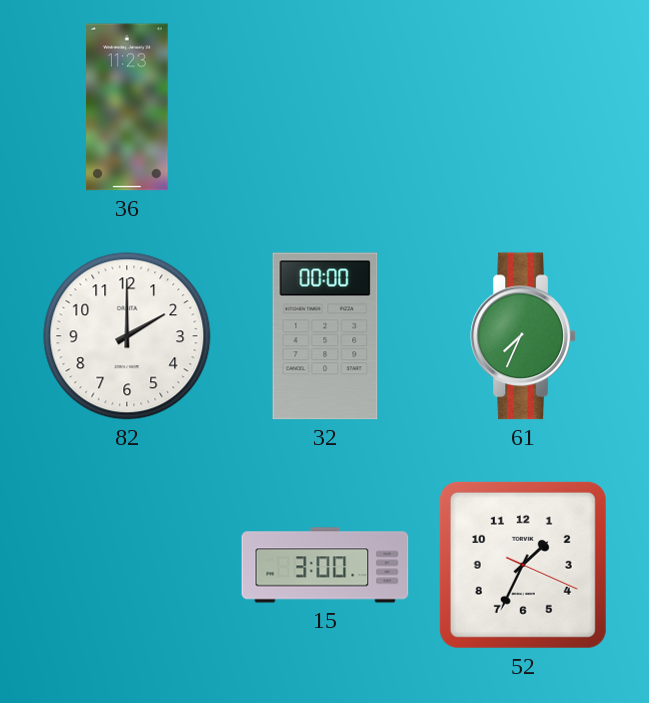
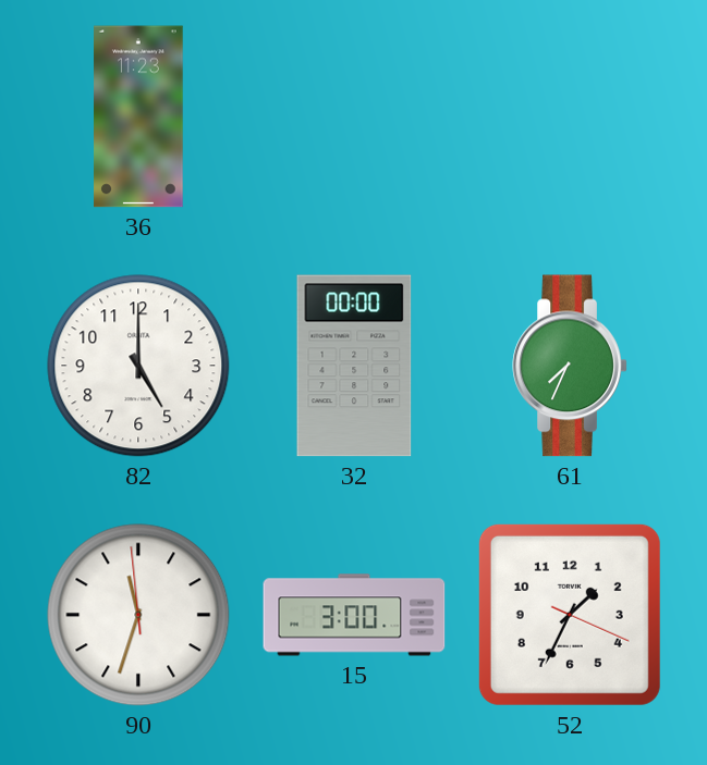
82: 2:00 -> 5:00
90: none -> 11:32
